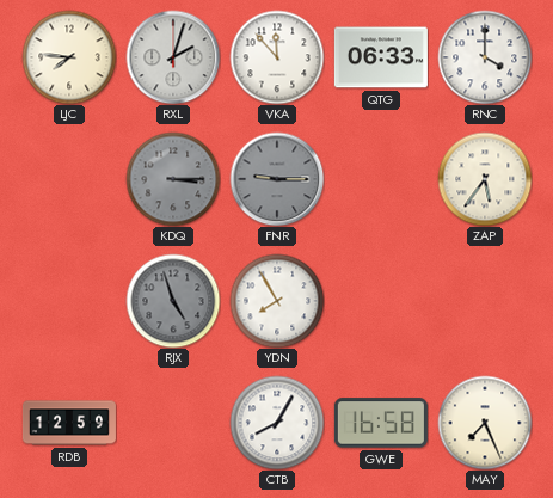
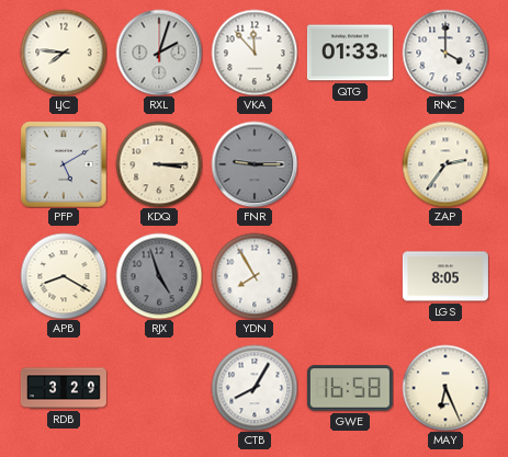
QTG: 06:33 -> 01:33
PFP: none -> 5:10
KDQ dial: grey -> cream
ZAP: 5:36 -> 2:36
APB: none -> 8:20
LGS: none -> 8:05
RDB: 12:59 -> 3:29
MAY: 7:26 -> 6:26
